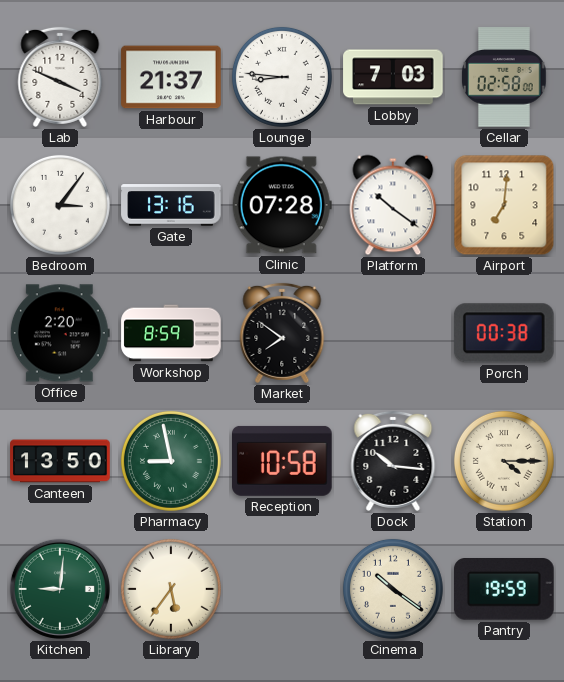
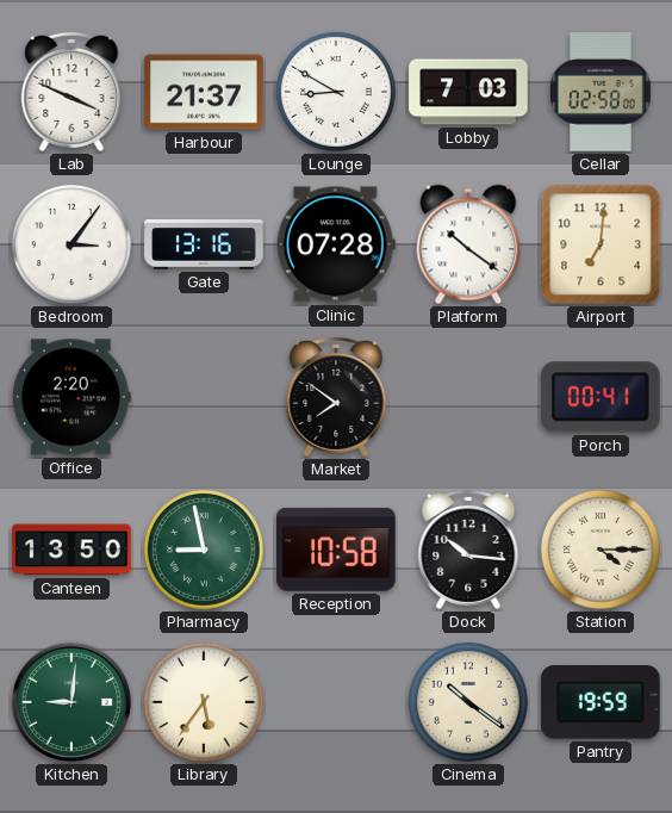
Lounge: 8:46 -> 8:50
Workshop: 8:59 -> none
Porch: 00:38 -> 00:41
